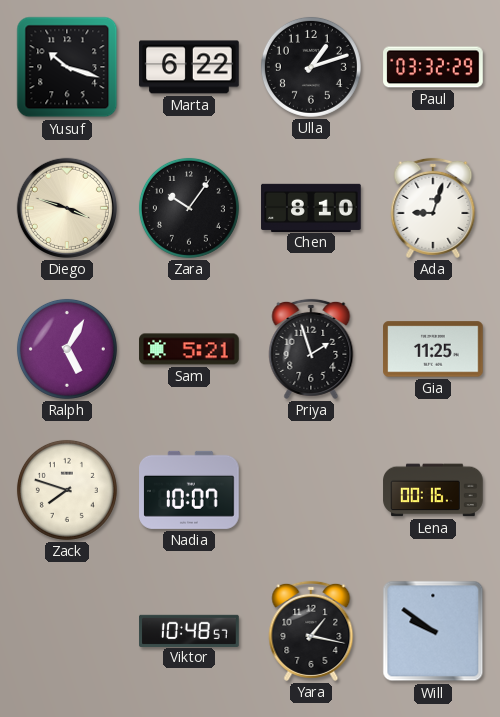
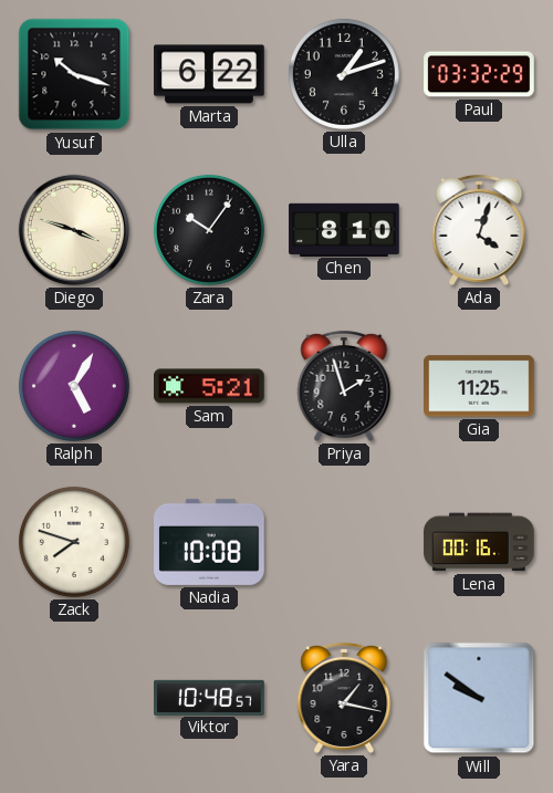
Ada: 9:03 -> 4:03
Nadia: 10:07 -> 10:08
